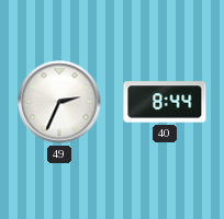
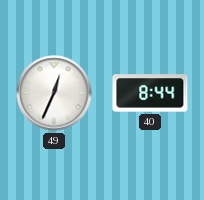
49: 2:34 -> 12:34
